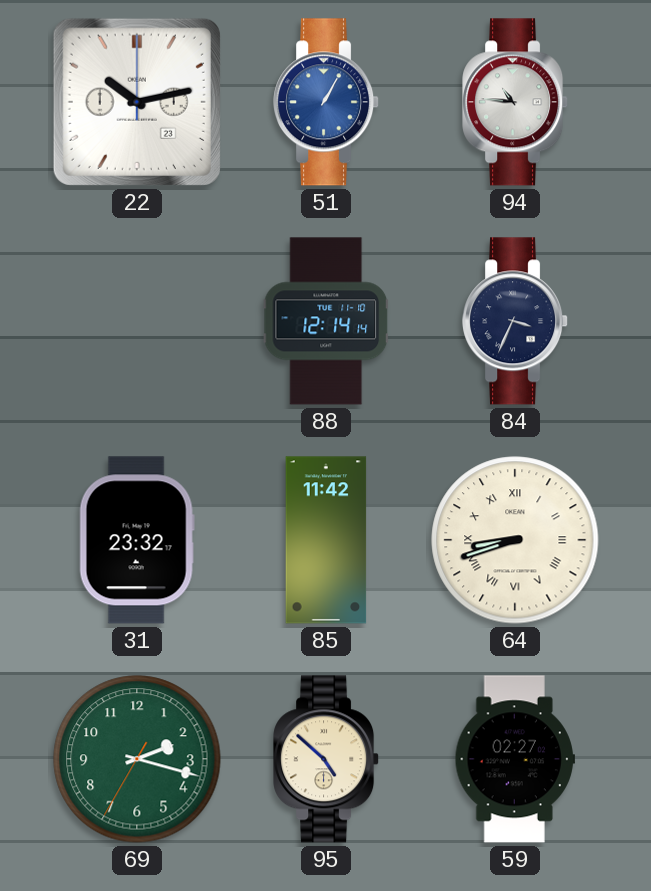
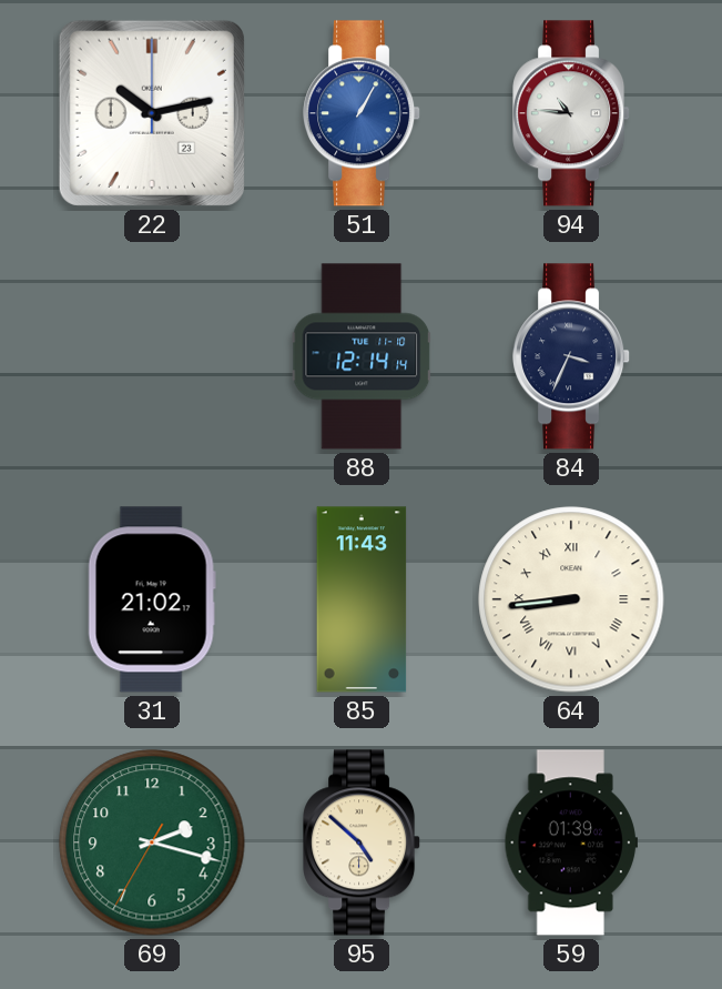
31: 23:32 -> 21:02
85: 11:42 -> 11:43
64: 8:42 -> 8:44
59: 02:27 -> 01:39
